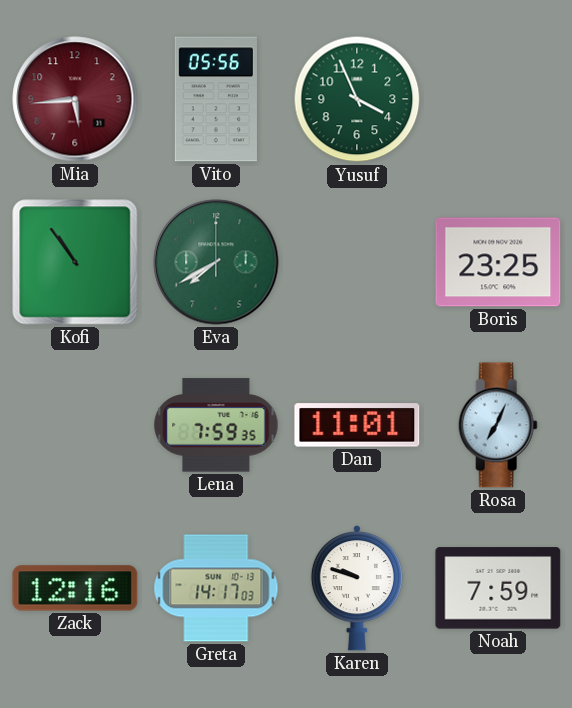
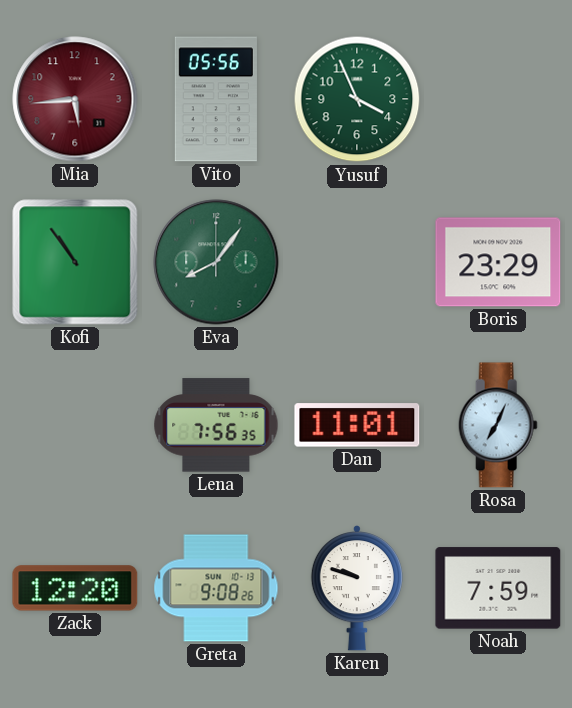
Eva: 7:40 -> 8:06
Boris: 23:25 -> 23:29
Lena: 7:59 -> 7:56
Zack: 12:16 -> 12:20
Greta: 14:17 -> 9:08
